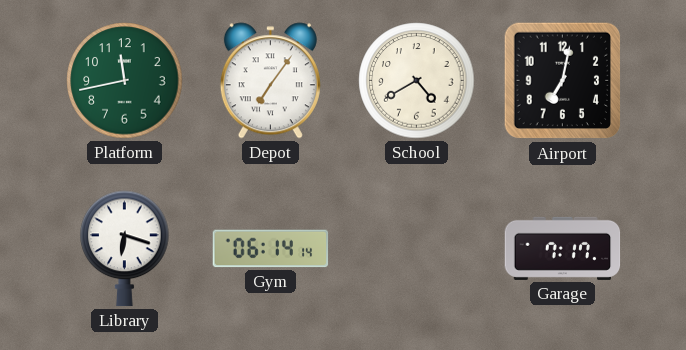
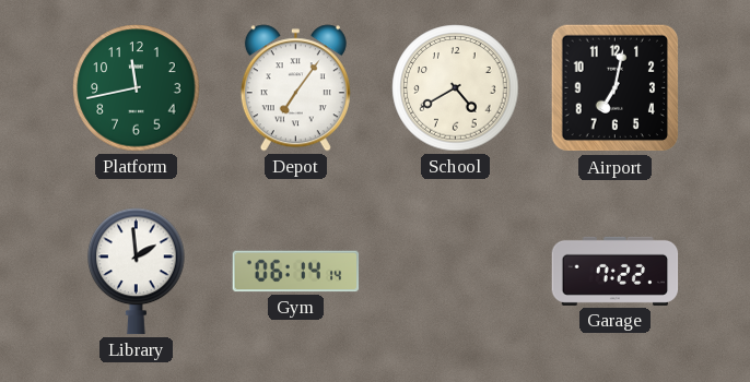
Library: 6:18 -> 1:59
Garage: 7:17 -> 7:22
